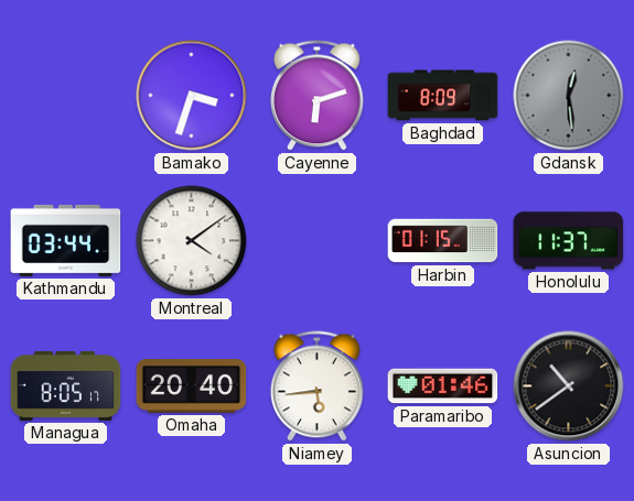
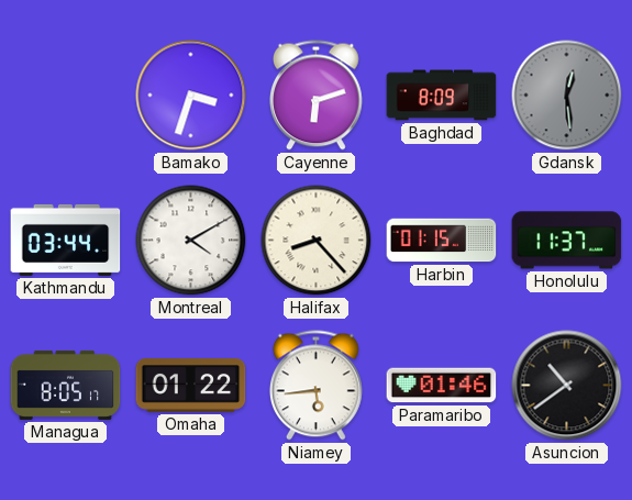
Montreal: 4:09 -> 4:10
Halifax: none -> 8:23
Omaha: 20:40 -> 01:22
